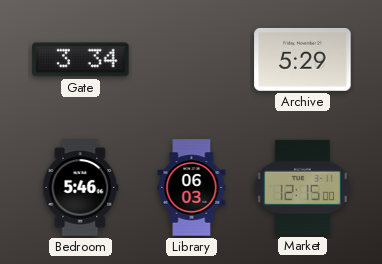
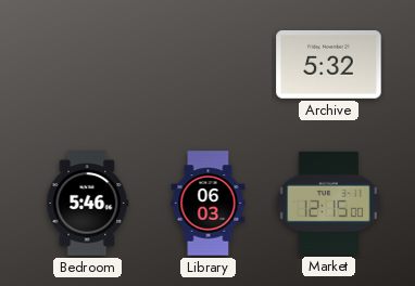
Gate: 3:34 -> none
Archive: 5:29 -> 5:32
